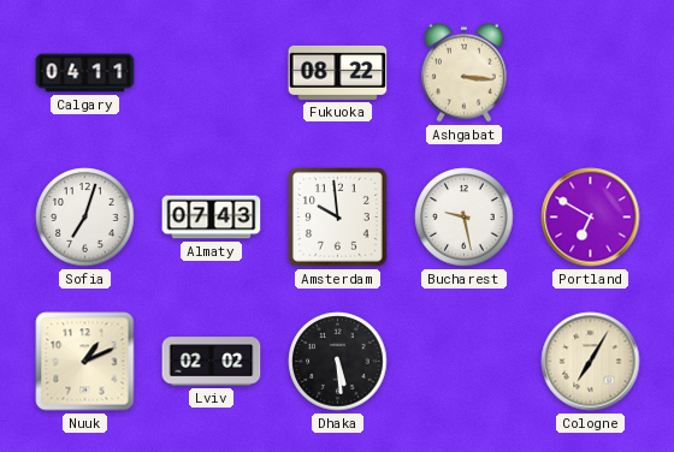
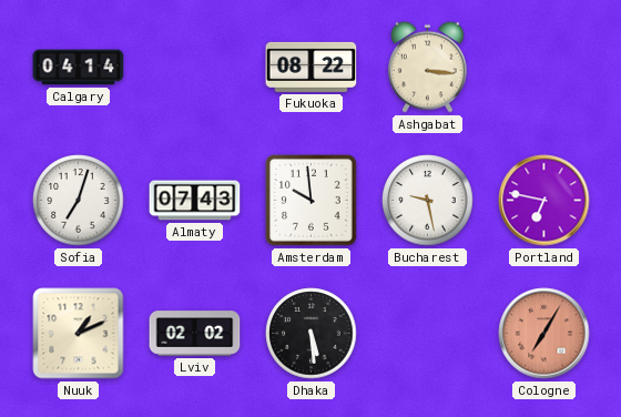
Calgary: 04:11 -> 04:14
Portland: 6:50 -> 6:47
Cologne dial: cream -> salmon
